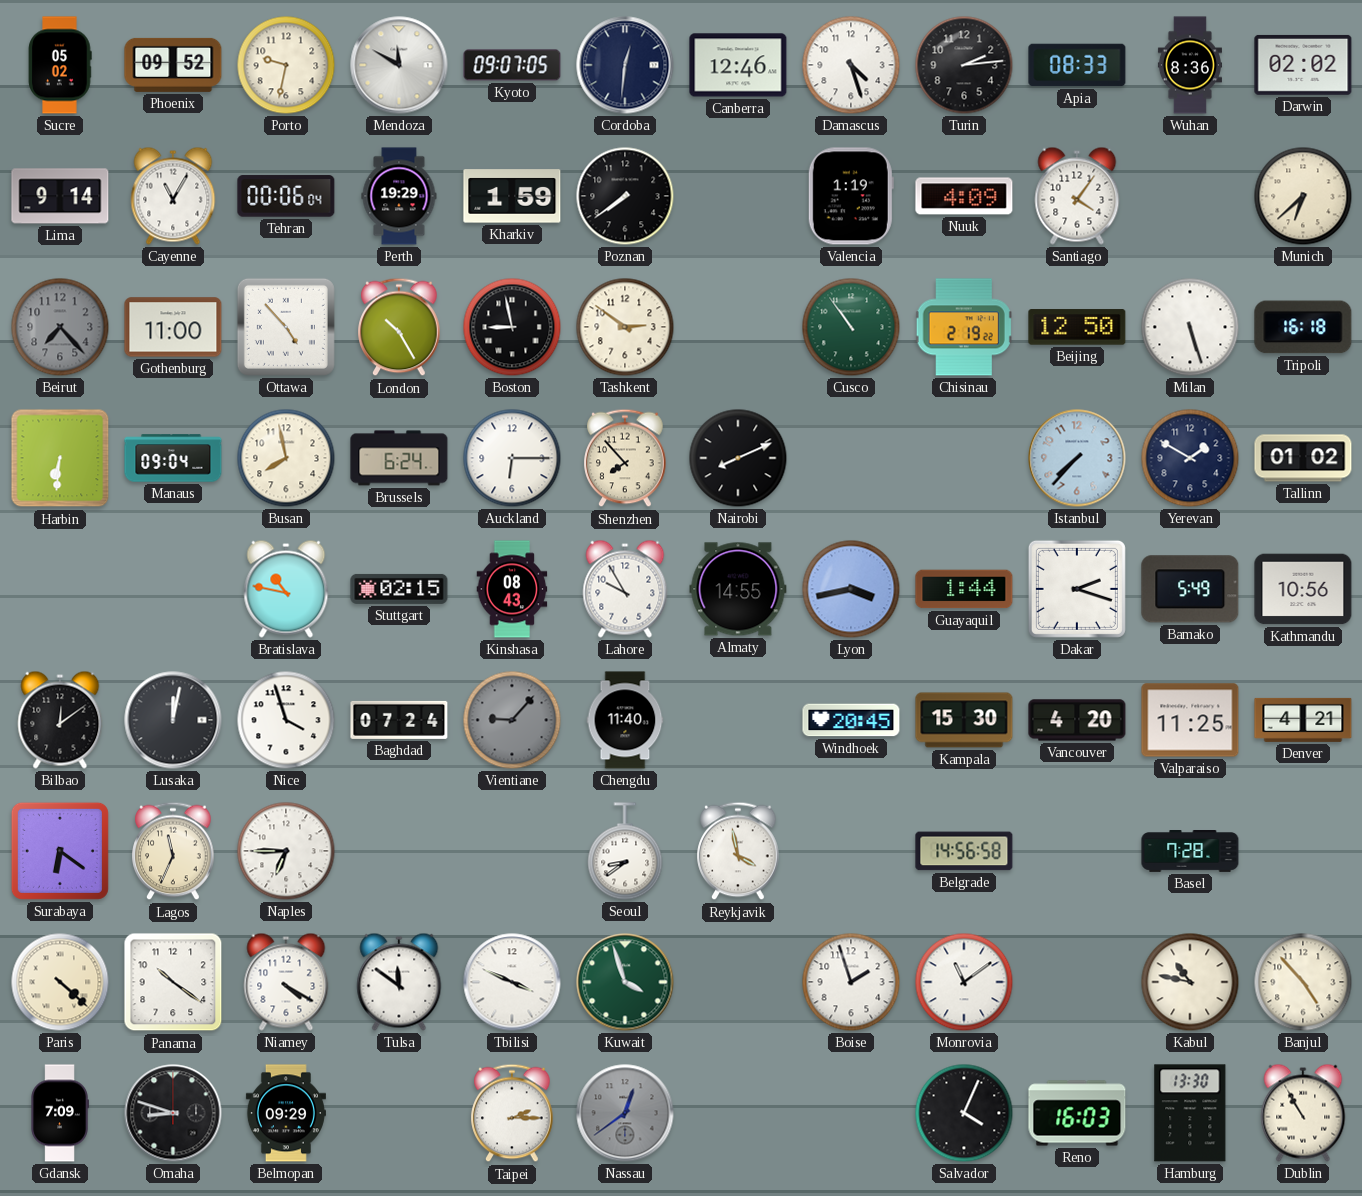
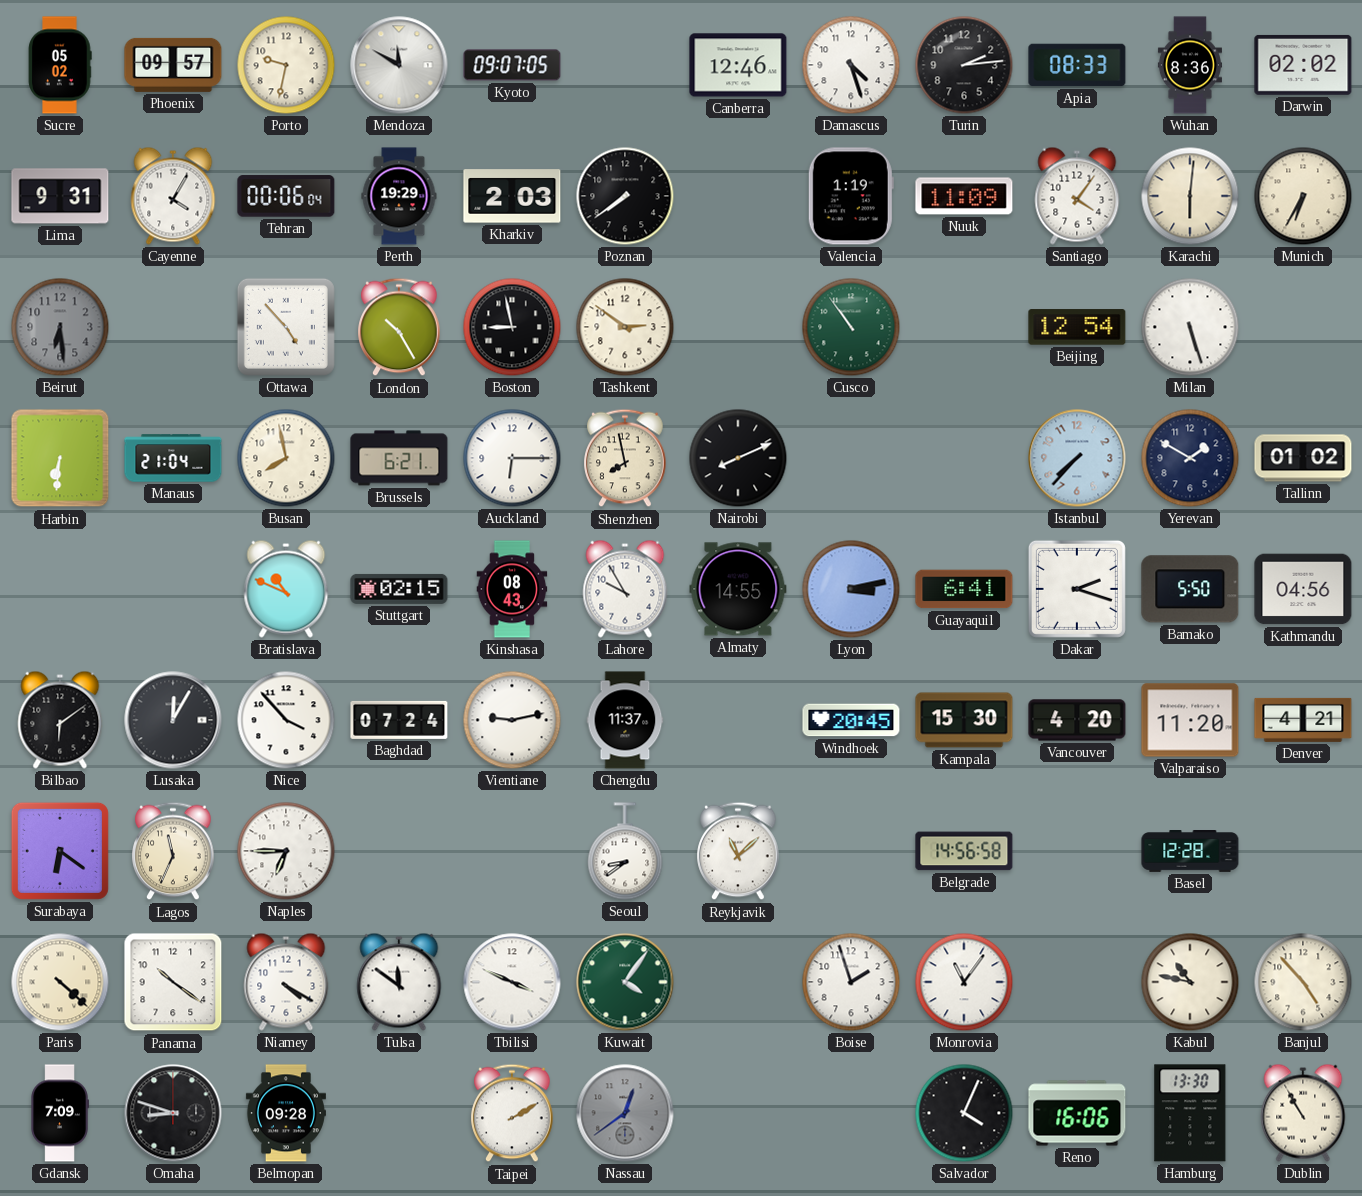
Phoenix: 09:52 -> 09:57
Cordoba: 12:31 -> none
Lima: 9:14 -> 9:31
Cayenne: 11:05 -> 4:05
Kharkiv: 1:59 -> 2:03
Nuuk: 4:09 -> 11:09
Karachi: none -> 6:01
Munich: 6:38 -> 6:35
Beirut: 7:23 -> 6:29
Gothenburg: 11:00 -> none
Chisinau: 2:19 -> none
Beijing: 12:50 -> 12:54
Tripoli: 16:18 -> none
Manaus: 09:04 -> 21:04
Brussels: 6:24 -> 6:21
Shenzhen: 7:53 -> 7:58
Bratislava: 10:47 -> 10:49
Lyon: 3:43 -> 3:13
Guayaquil: 1:44 -> 6:41
Bamako: 5:49 -> 5:50
Kathmandu: 10:56 -> 04:56
Bilbao: 12:09 -> 6:09
Lusaka: 12:02 -> 12:05
Nice: 3:57 -> 3:53
Vientiane: 9:07 -> 9:13
Vientiane dial: grey -> white
Chengdu: 11:40 -> 11:37
Valparaiso: 11:25 -> 11:20
Reykjavik: 3:58 -> 11:08
Basel: 7:28 -> 12:28
Kuwait: 3:57 -> 4:06
Monrovia: 11:09 -> 11:06
Belmopan: 09:29 -> 09:28
Taipei: 2:15 -> 2:10
Reno: 16:03 -> 16:06
